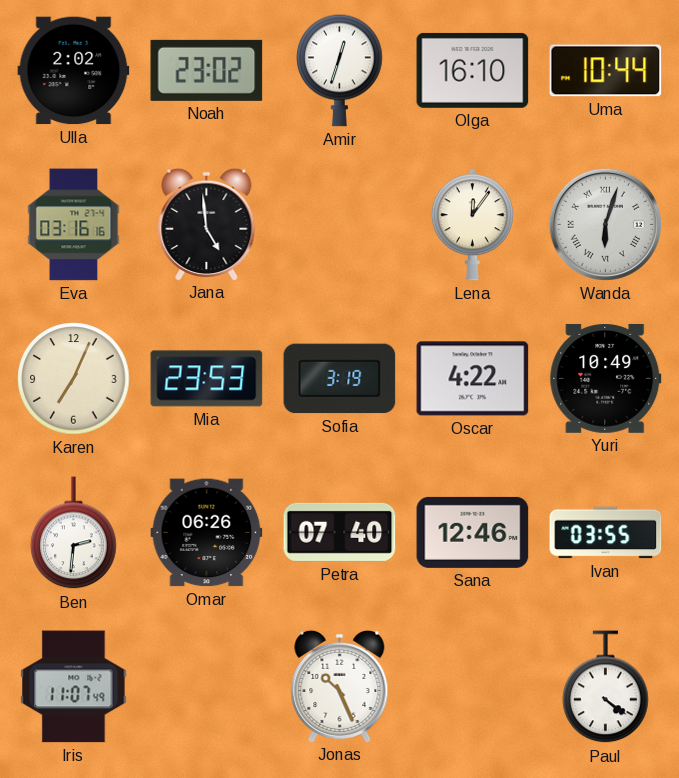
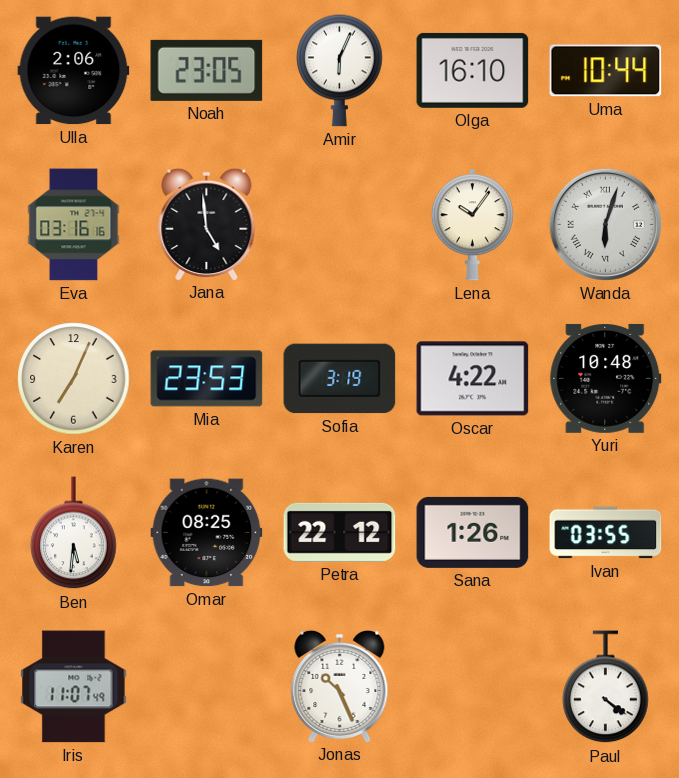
Ulla: 2:02 -> 2:06
Noah: 23:02 -> 23:05
Amir: 12:33 -> 6:04
Lena: 12:06 -> 10:06
Yuri: 10:49 -> 10:48
Ben: 2:31 -> 5:31
Omar: 06:26 -> 08:25
Petra: 07:40 -> 22:12
Sana: 12:46 -> 1:26
